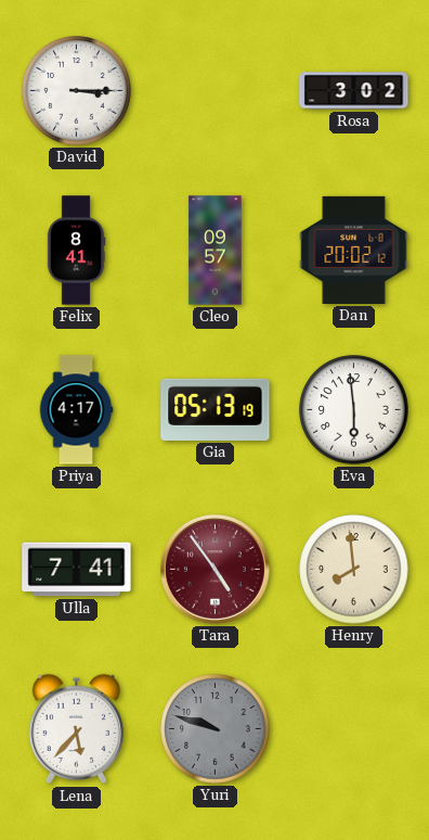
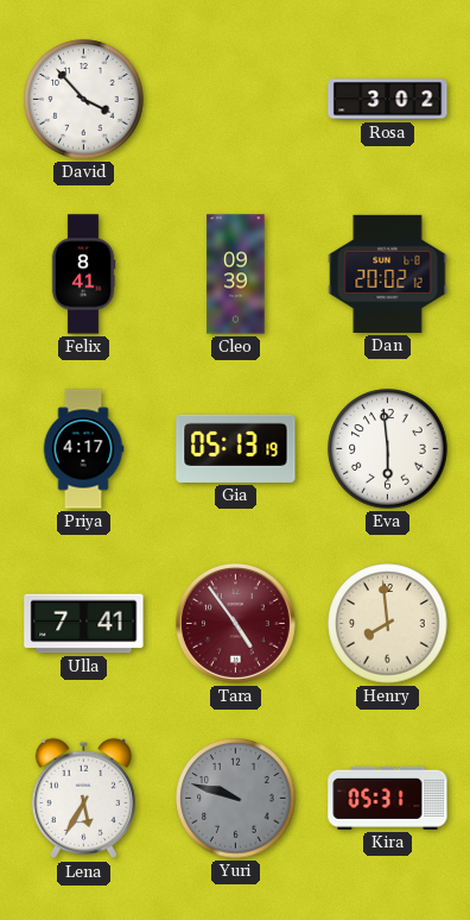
David: 3:15 -> 3:53
Cleo: 09:57 -> 09:39
Lena: 5:37 -> 5:35
Kira: none -> 05:31
